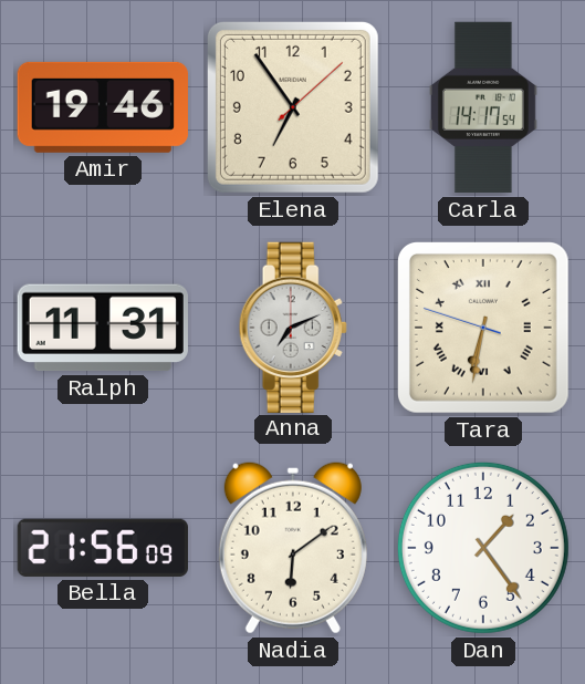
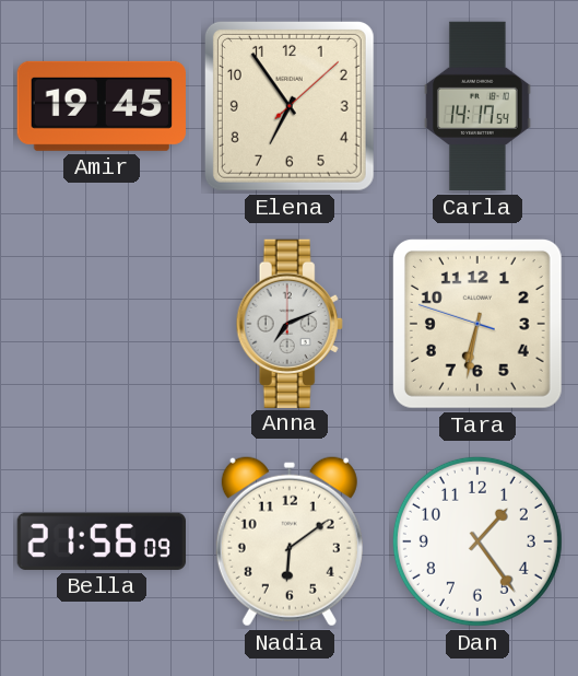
Amir: 19:46 -> 19:45
Ralph: 11:31 -> none
Tara numerals: Roman -> Arabic
